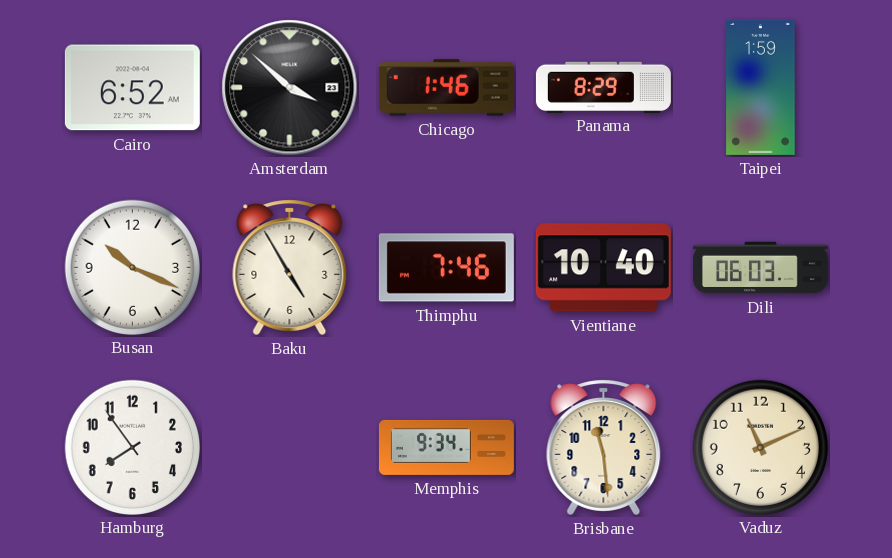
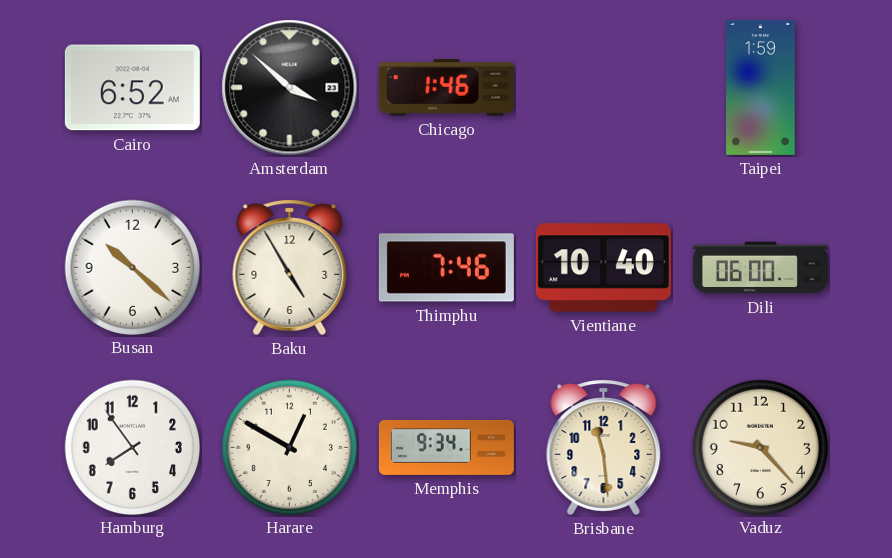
Panama: 8:29 -> none
Busan: 10:19 -> 10:22
Dili: 06:03 -> 06:00
Harare: none -> 12:50
Vaduz: 11:11 -> 9:23
